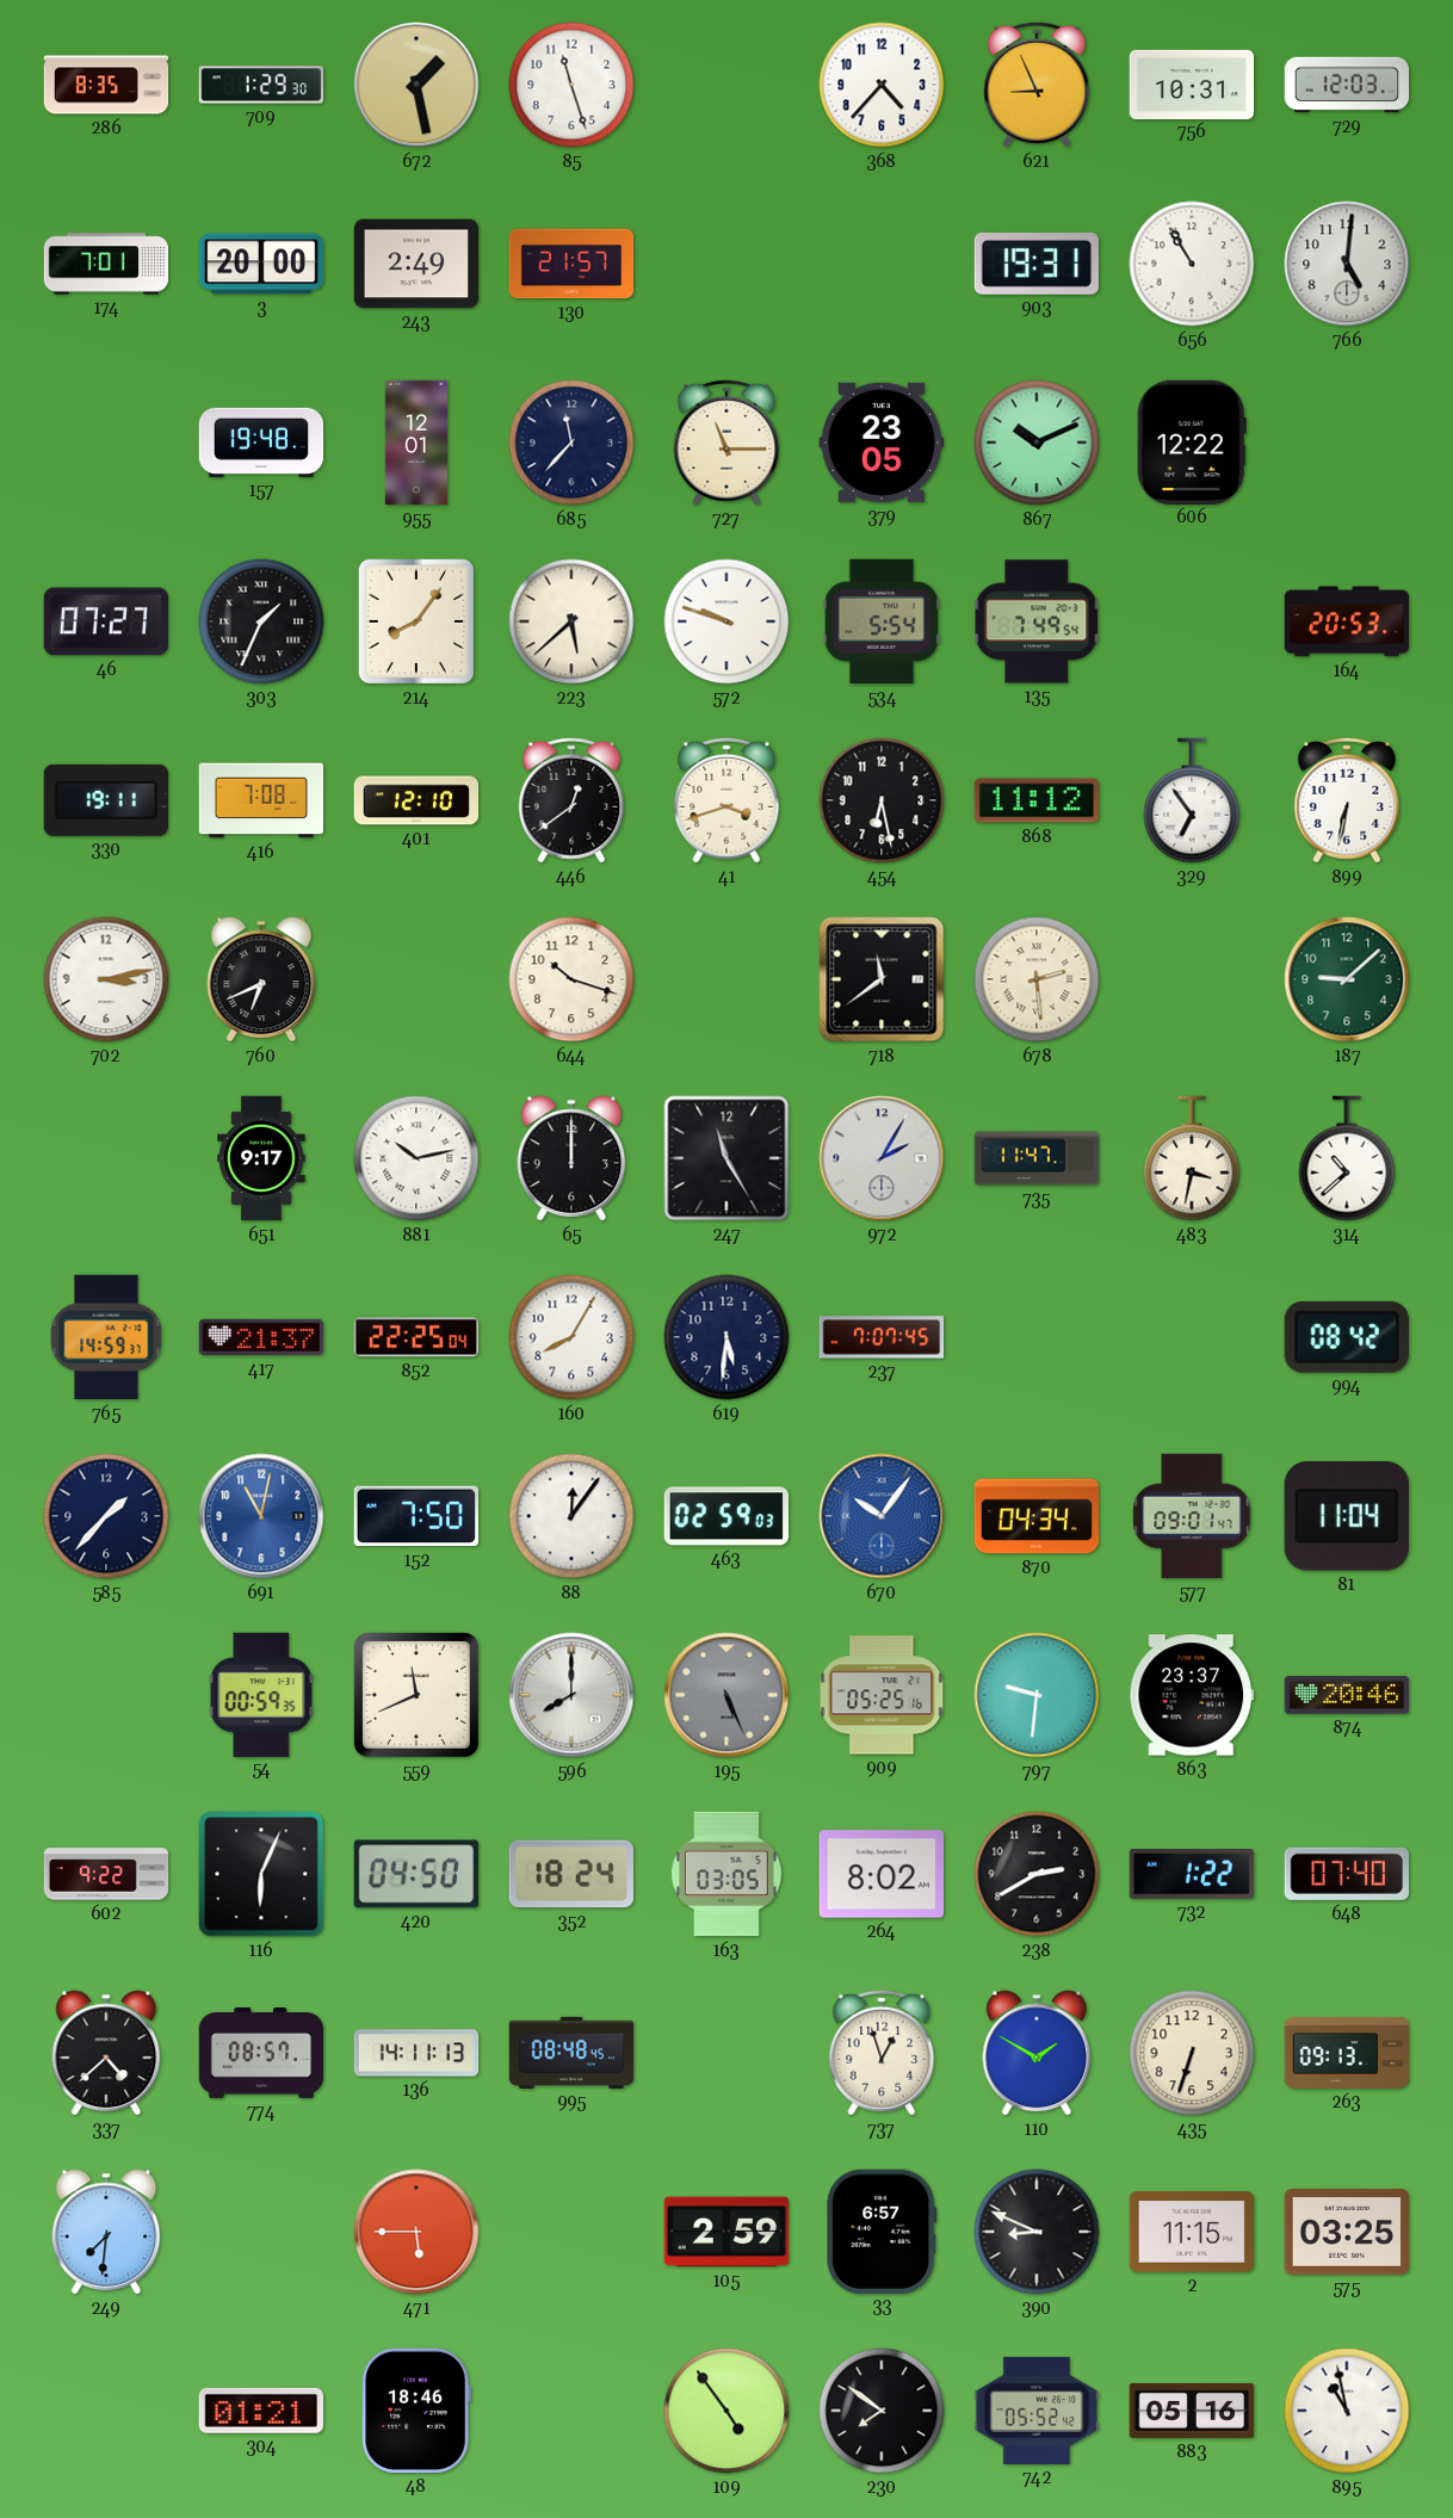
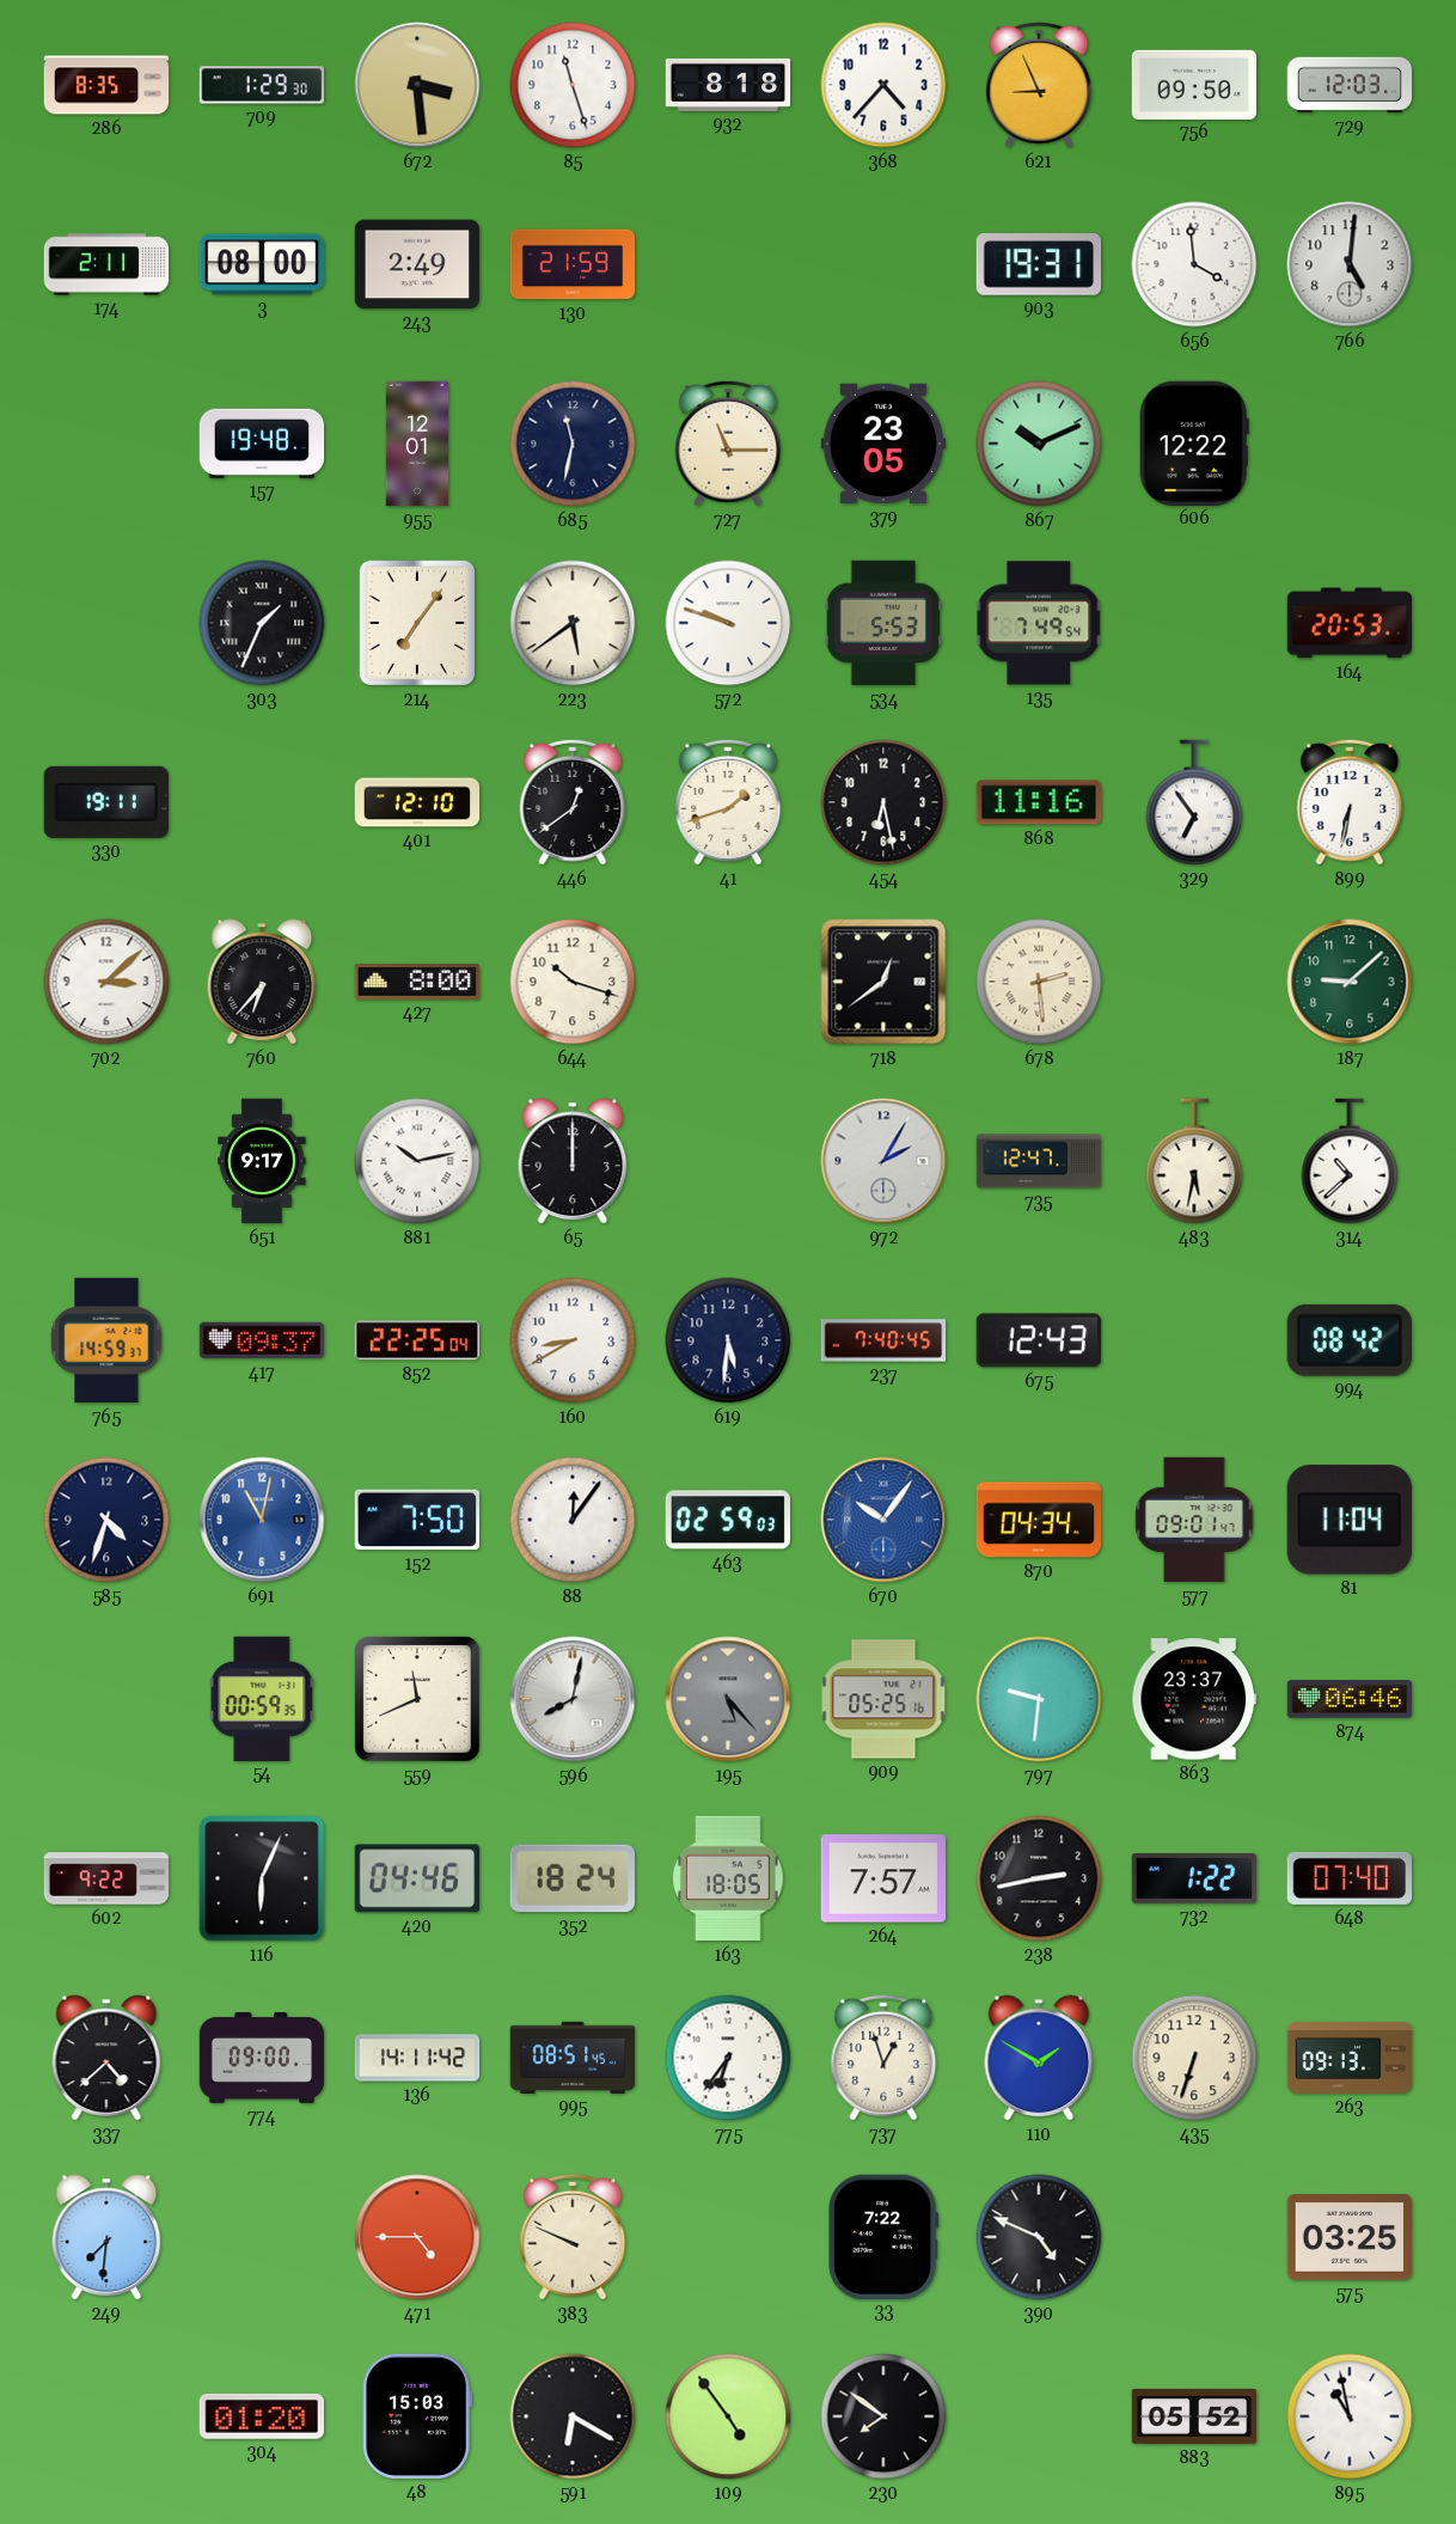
672: 1:28 -> 3:29
932: none -> 8:18
756: 10:31 -> 09:50
174: 7:01 -> 2:11
3: 20:00 -> 08:00
130: 21:57 -> 21:59
656: 10:55 -> 3:59
685: 11:37 -> 11:32
46: 07:27 -> none
214: 8:06 -> 7:06
223: 5:38 -> 5:39
534: 5:54 -> 5:53
416: 7:08 -> none
41: 3:42 -> 1:42
868: 11:12 -> 11:16
702: 3:13 -> 3:08
760: 6:41 -> 6:37
427: none -> 8:00
718: 11:39 -> 12:39
247: 11:25 -> none
735: 11:47 -> 12:47
483: 3:32 -> 5:32
417: 21:37 -> 09:37
160: 8:05 -> 8:40
237: 7:07 -> 7:40
675: none -> 12:43
585: 1:37 -> 4:33
596: 8:00 -> 8:02
195: 5:26 -> 5:23
874: 20:46 -> 06:46
420: 04:50 -> 04:46
163: 03:05 -> 18:05
264: 8:02 -> 7:57
238: 2:40 -> 2:43
774: 08:57 -> 09:00
136: 14:11:13 -> 14:11:42
995: 08:48 -> 08:51
775: none -> 6:36
471: 5:45 -> 4:45
383: none -> 9:49
105: 2:59 -> none
33: 6:57 -> 7:22
390: 8:49 -> 4:49
2: 11:15 -> none
304: 01:21 -> 01:20
48: 18:46 -> 15:03
591: none -> 6:20
742: 05:52 -> none
883: 05:16 -> 05:52
